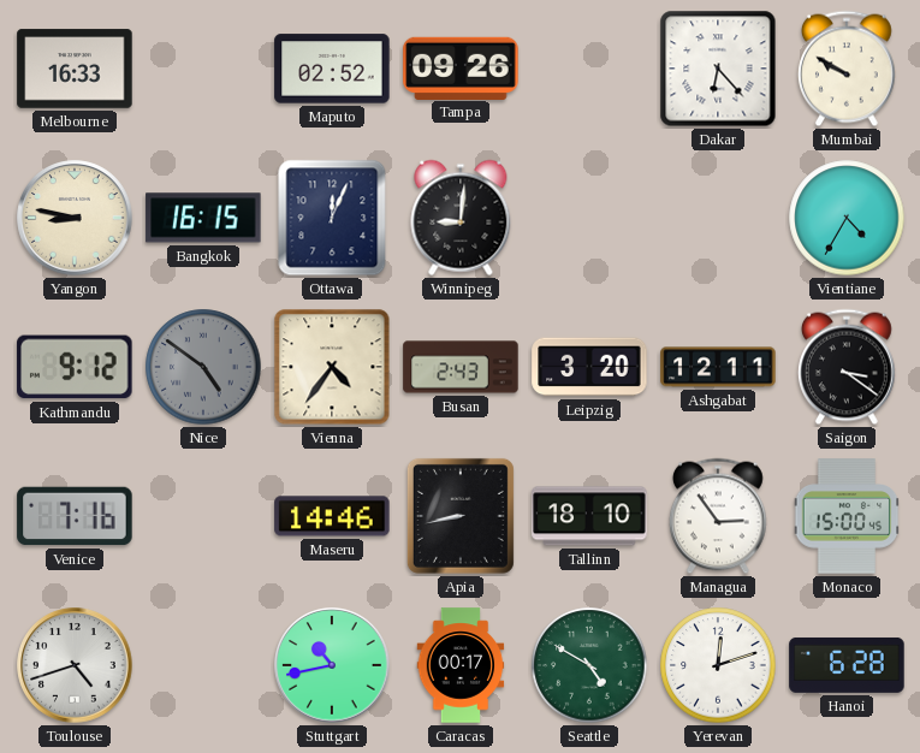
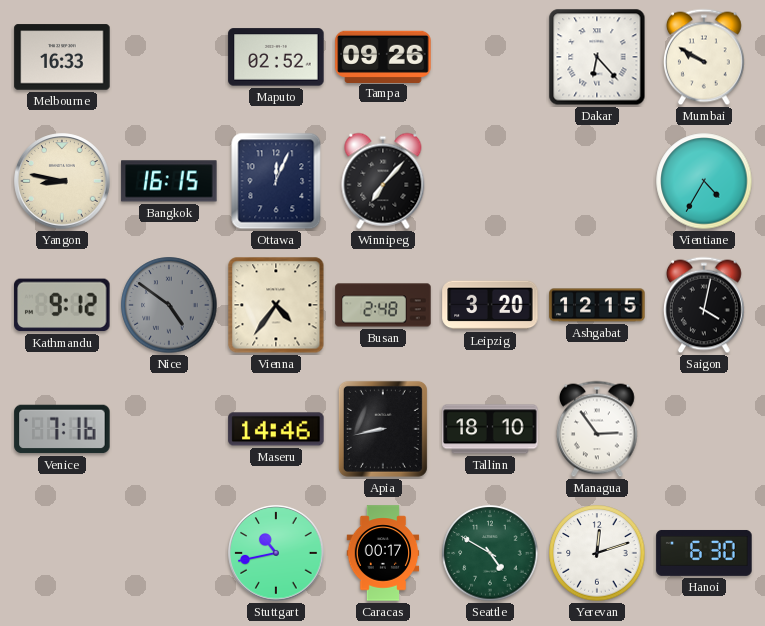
Winnipeg: 9:01 -> 7:07
Busan: 2:43 -> 2:48
Ashgabat: 12:11 -> 12:15
Saigon: 3:21 -> 4:02
Monaco: 15:00 -> none
Toulouse: 4:42 -> none
Hanoi: 6:28 -> 6:30
